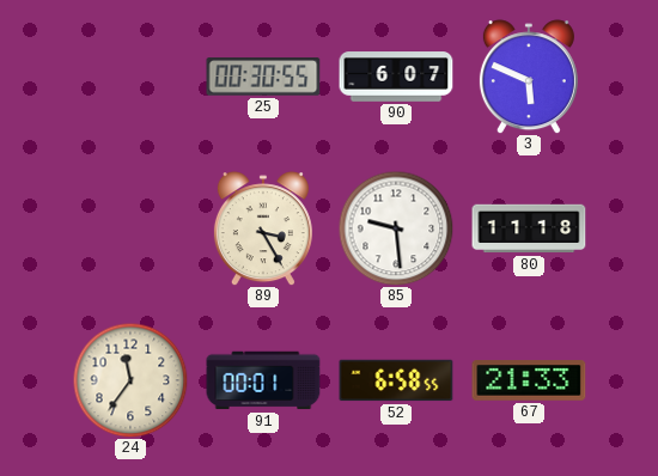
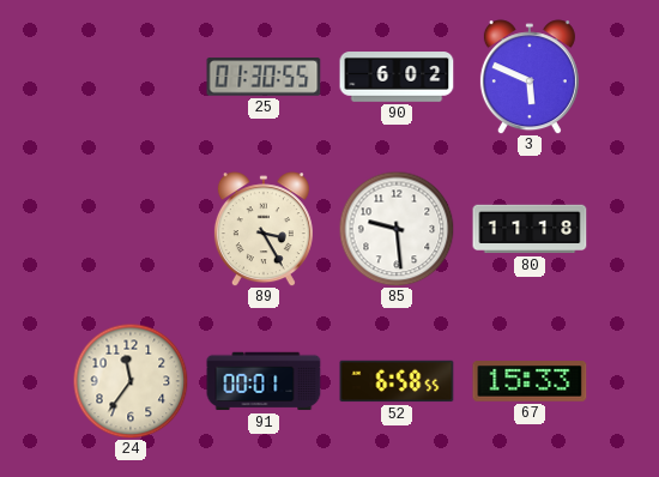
25: 00:30 -> 01:30
90: 6:07 -> 6:02
67: 21:33 -> 15:33
